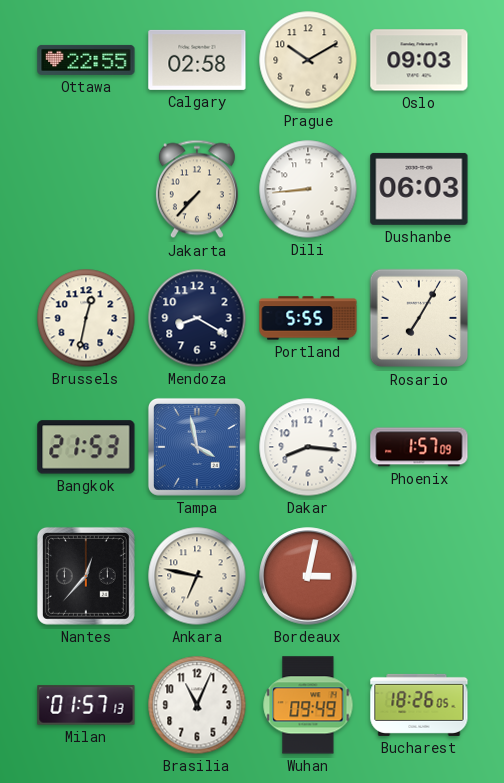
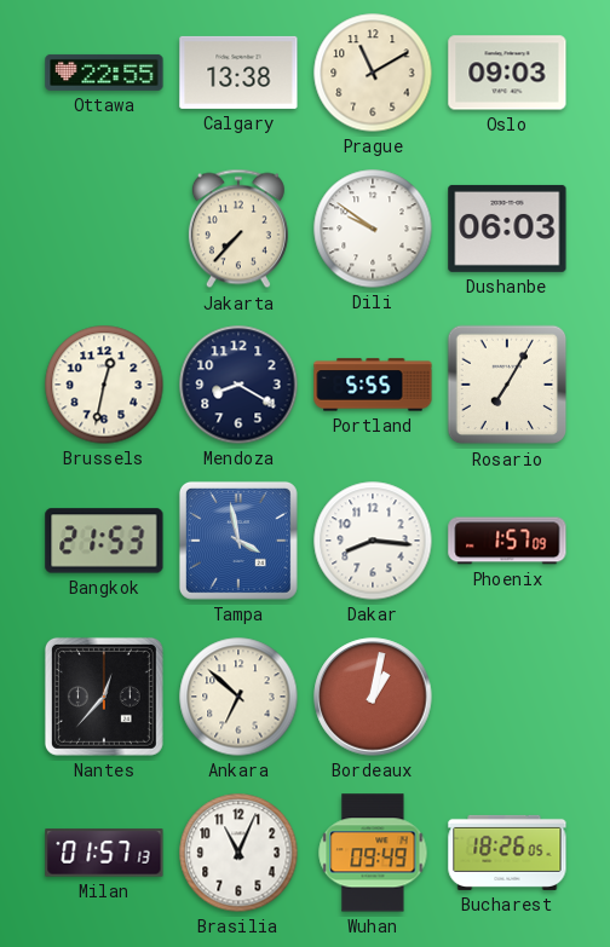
Calgary: 02:58 -> 13:38
Prague: 10:10 -> 11:10
Dili: 8:44 -> 9:51
Ankara: 6:47 -> 6:52
Bordeaux: 3:02 -> 1:02
